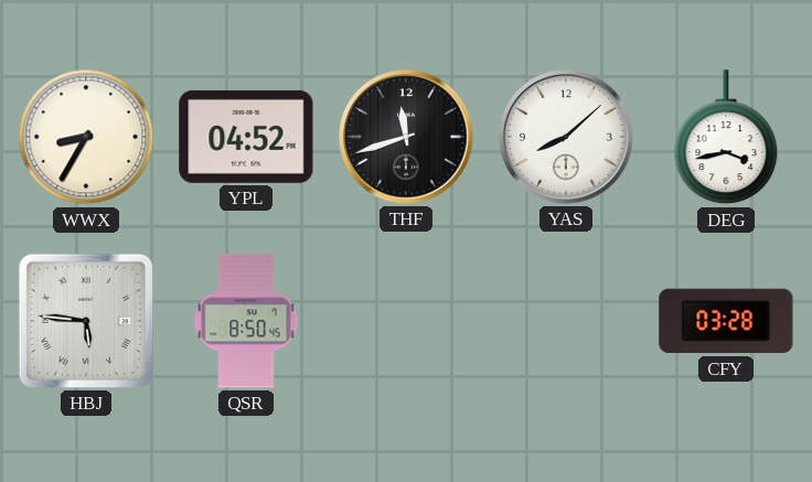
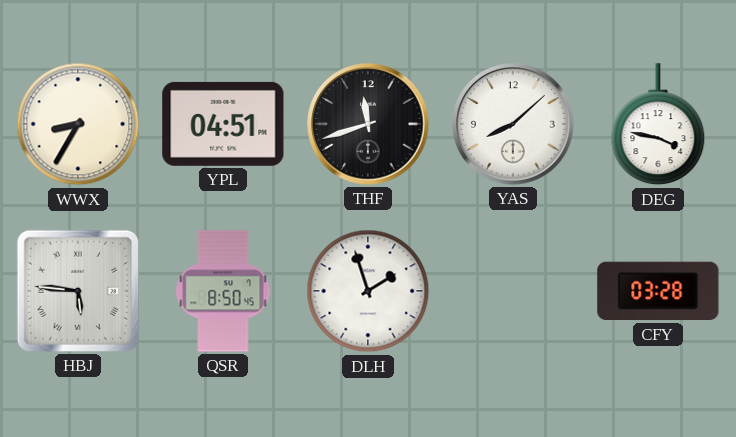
YPL: 04:52 -> 04:51
DEG: 3:43 -> 3:47
DLH: none -> 1:57
